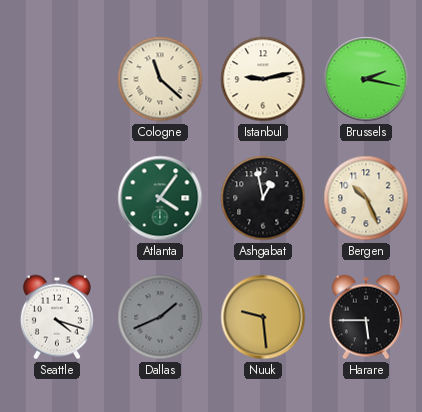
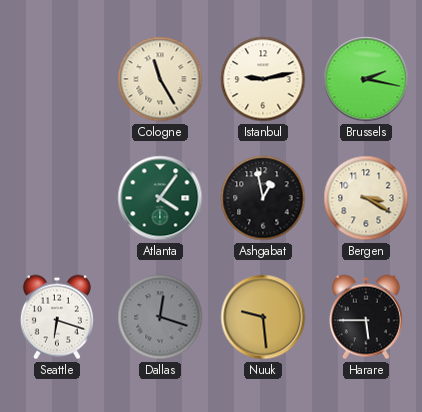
Cologne: 11:22 -> 11:25
Bergen: 10:26 -> 3:20
Seattle: 4:18 -> 6:18
Dallas: 1:41 -> 12:18
